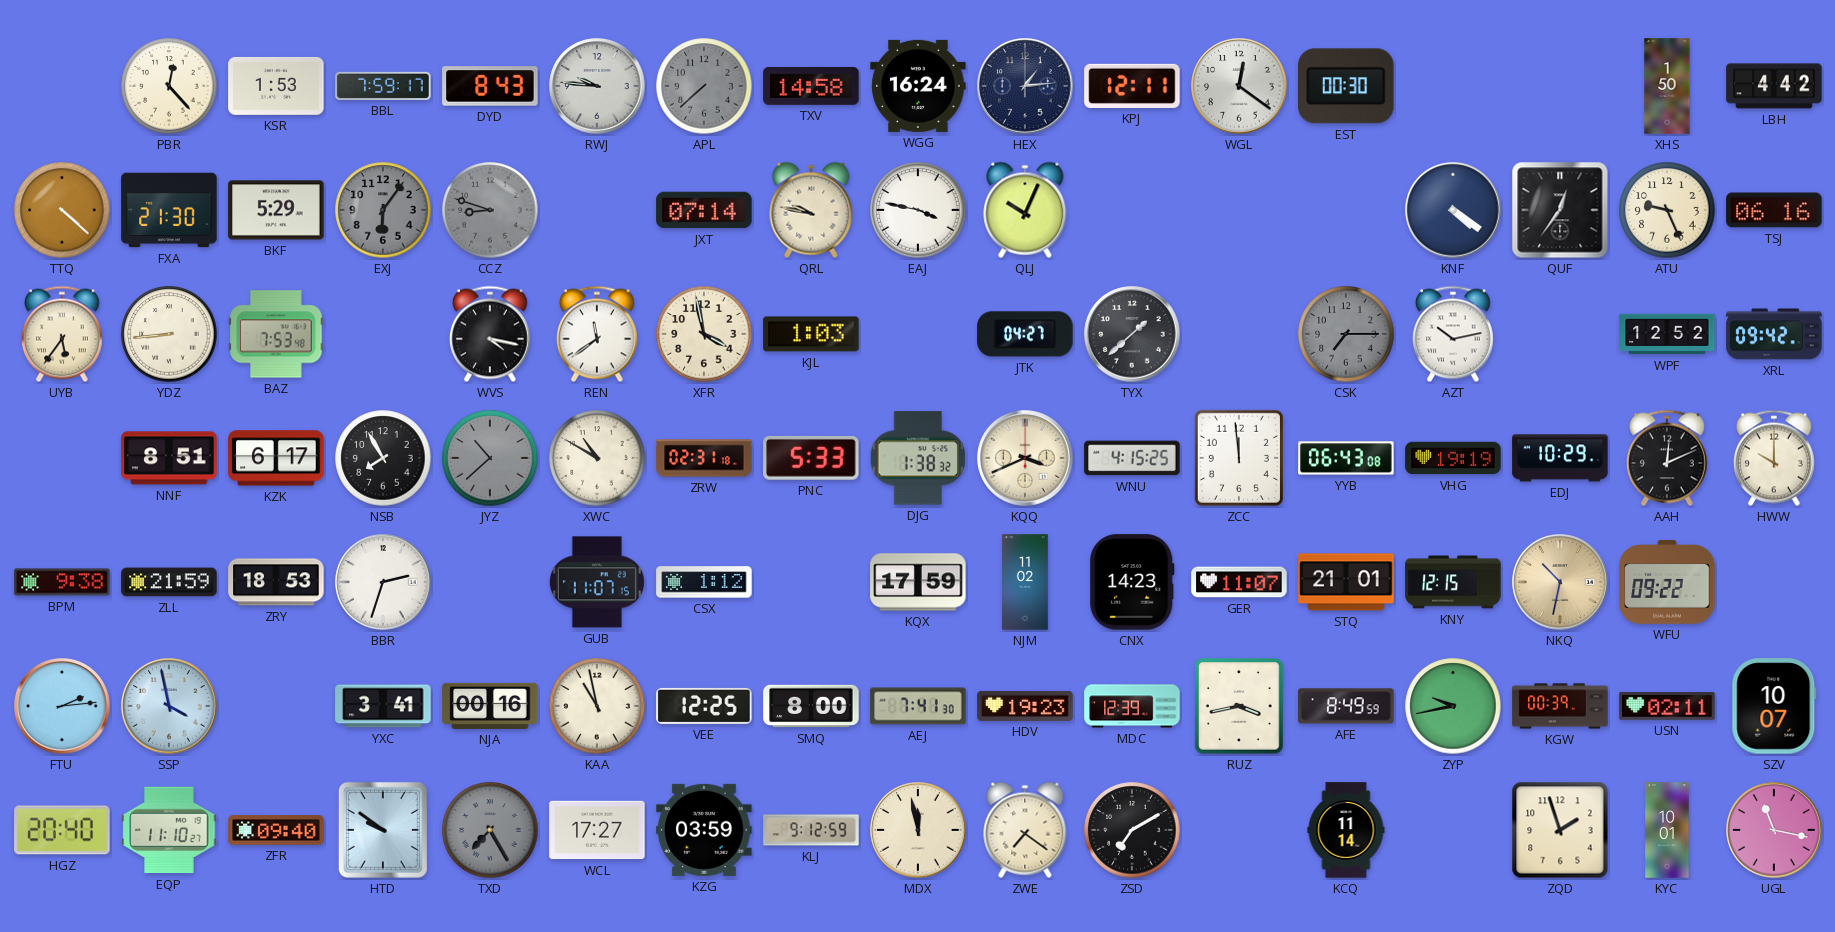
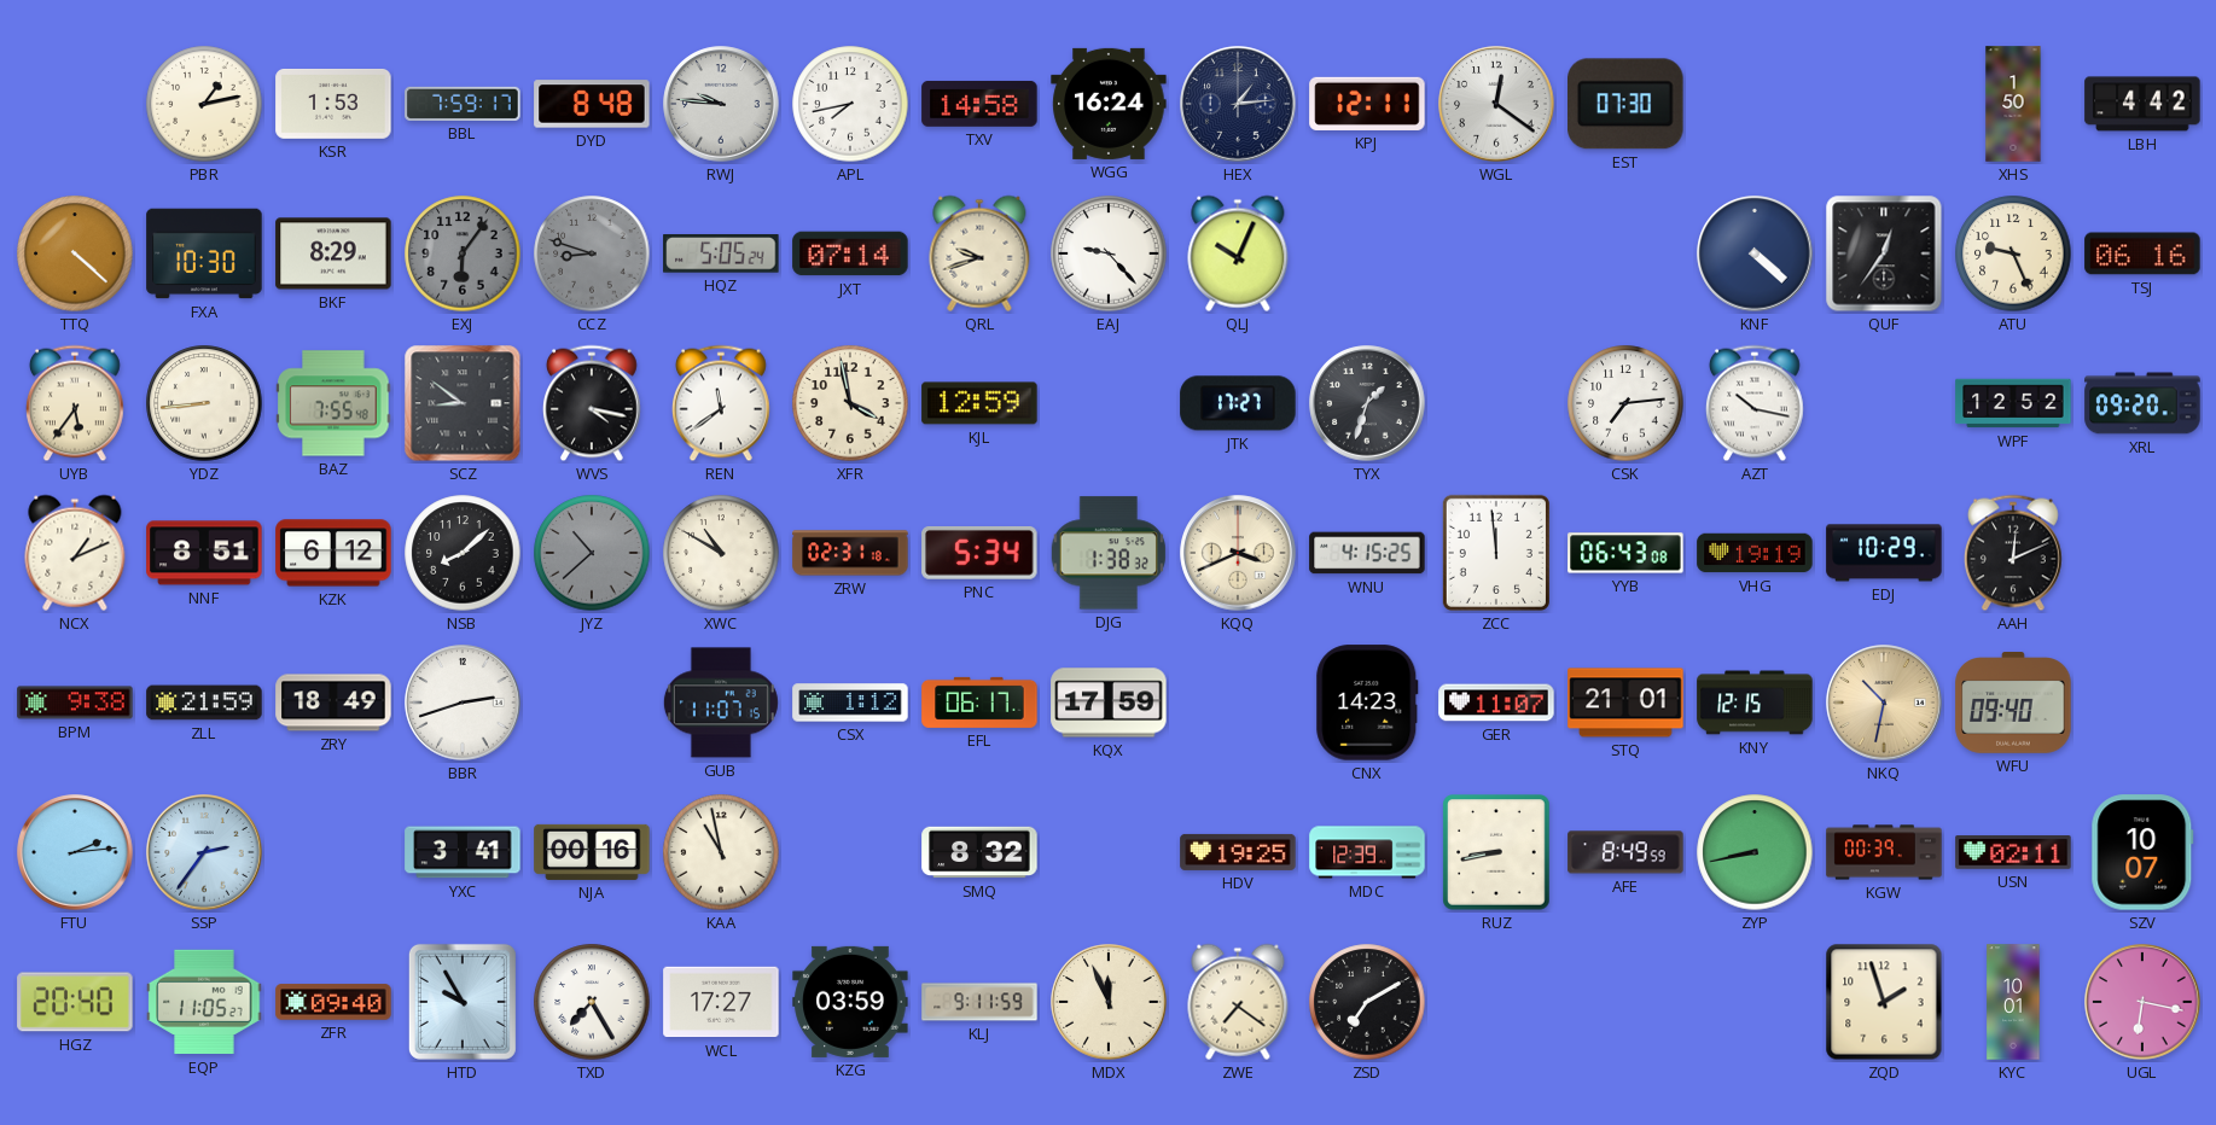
PBR: 12:23 -> 1:13
DYD: 8:43 -> 8:48
APL: 7:38 -> 7:43
APL dial: grey -> white
EST: 00:30 -> 07:30
FXA: 21:30 -> 10:30
BKF: 5:29 -> 8:29
HQZ: none -> 5:05
QRL: 9:47 -> 9:42
EAJ: 3:47 -> 9:23
KNF: 4:21 -> 4:22
BAZ: 7:53 -> 7:55
SCZ: none -> 8:51
KJL: 1:03 -> 12:59
JTK: 04:27 -> 17:27
TYX: 1:38 -> 1:33
CSK: 7:15 -> 7:14
CSK dial: grey -> white
AZT: 10:13 -> 10:17
XRL: 09:42 -> 09:20
NCX: none -> 1:11
KZK: 6:17 -> 6:12
NSB: 7:55 -> 8:08
PNC: 5:33 -> 5:34
HWW: 10:00 -> none
ZRY: 18:53 -> 18:49
BBR: 2:33 -> 2:42
EFL: none -> 06:17
NJM: 11:02 -> none
WFU: 09:22 -> 09:40
SSP: 3:58 -> 2:36
VEE: 12:25 -> none
SMQ: 8:00 -> 8:32
AEJ: 7:41 -> none
HDV: 19:23 -> 19:25
RUZ: 3:43 -> 8:43
ZYP: 9:43 -> 8:43
EQP: 11:10 -> 11:05
HTD: 9:51 -> 9:55
TXD dial: grey -> white
KLJ: 9:12 -> 9:11
MDX: 11:58 -> 11:56
KCQ: 11:14 -> none
UGL: 11:17 -> 6:17
